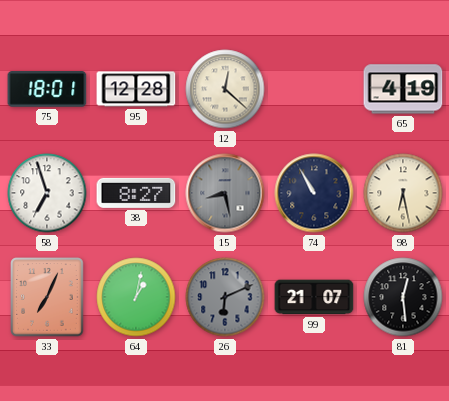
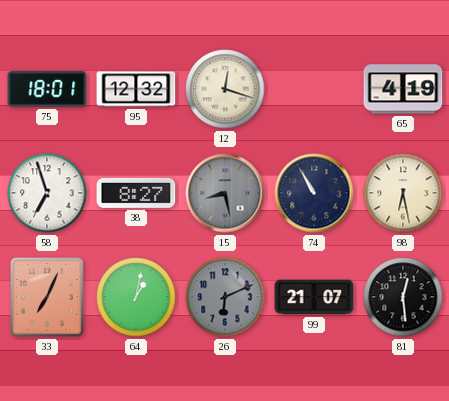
95: 12:28 -> 12:32
12: 12:22 -> 12:18
